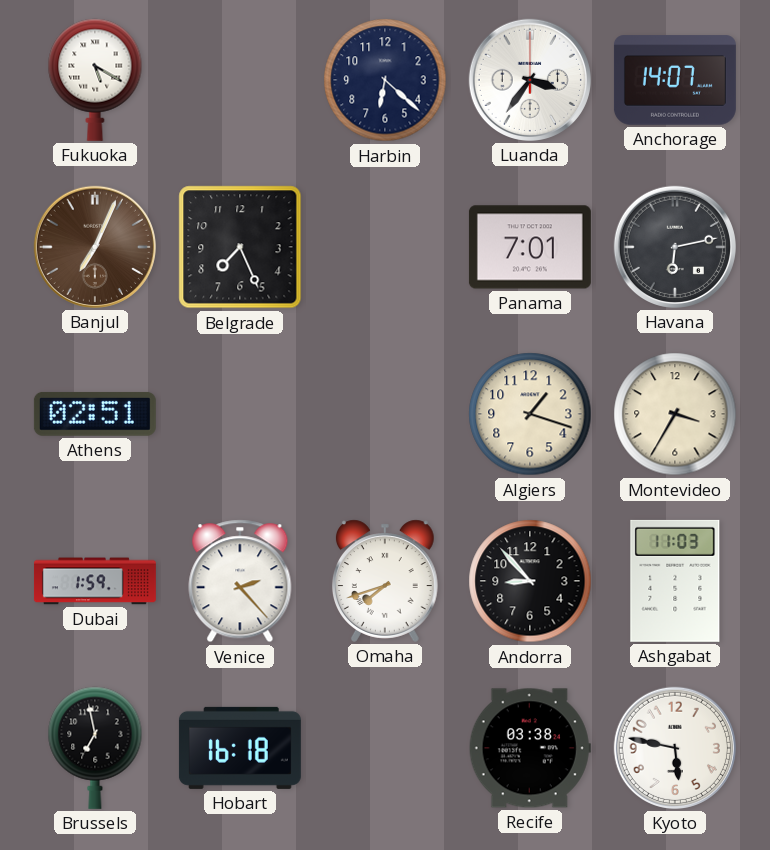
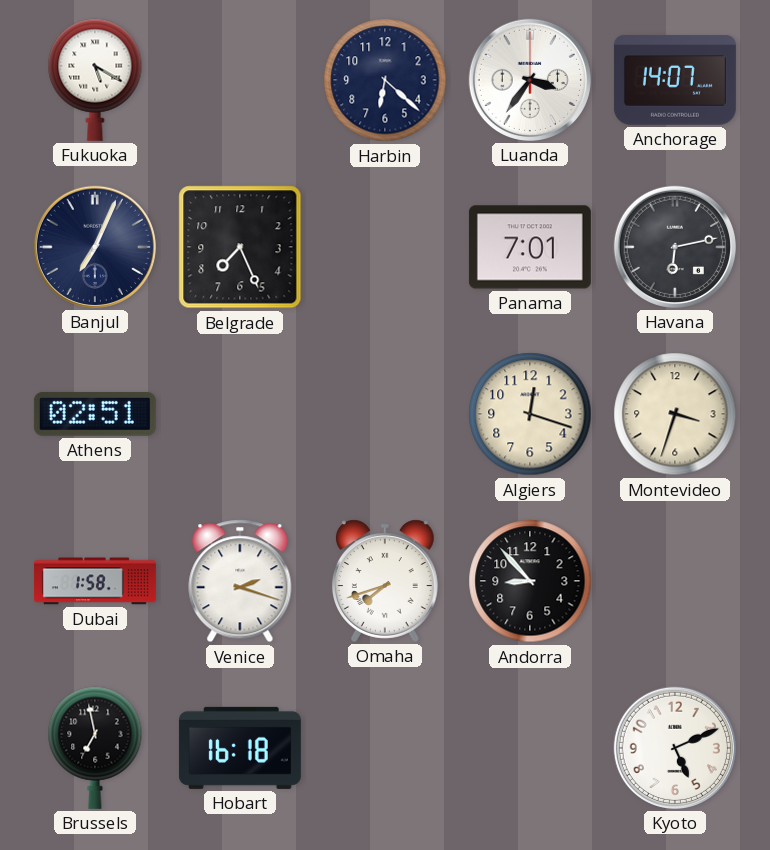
Banjul dial: brown -> navy
Algiers: 1:18 -> 12:18
Montevideo: 3:35 -> 3:33
Dubai: 1:59 -> 1:58
Venice: 2:23 -> 2:18
Ashgabat: 11:03 -> none
Recife: 03:38 -> none
Kyoto: 5:47 -> 5:11
